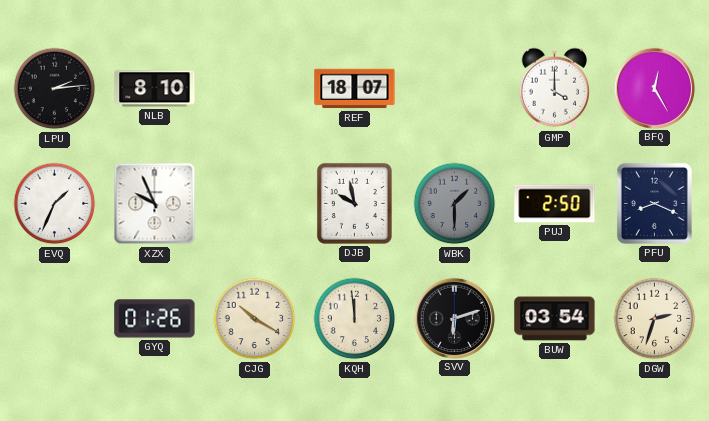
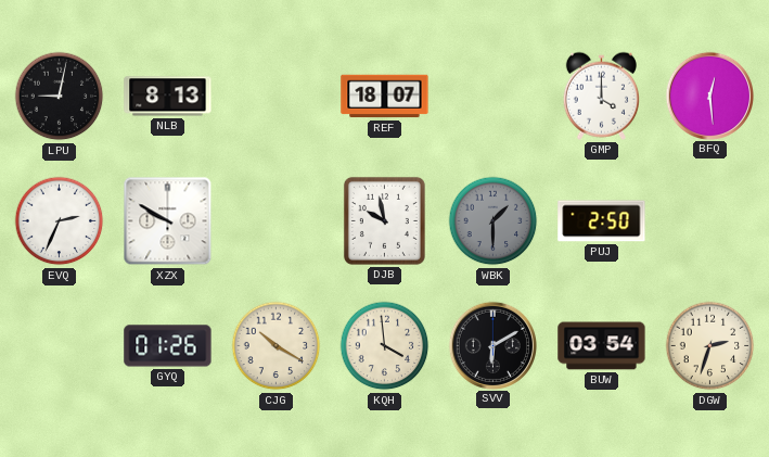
LPU: 2:14 -> 9:02
NLB: 8:10 -> 8:13
BFQ: 12:25 -> 12:29
EVQ: 1:34 -> 2:34
XZX: 9:56 -> 9:50
PFU: 8:19 -> none
KQH: 11:59 -> 3:59
SVV: 6:12 -> 6:10
